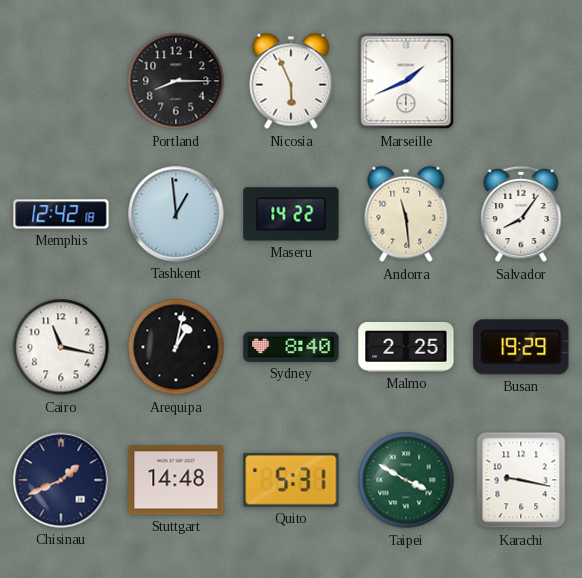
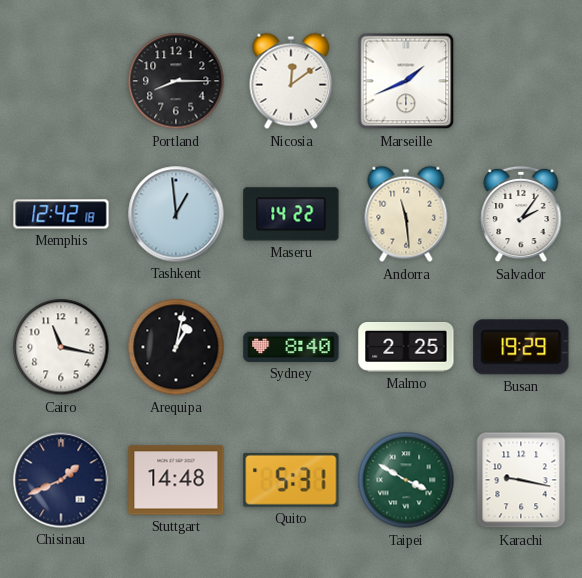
Nicosia: 5:56 -> 12:09
Salvador: 8:06 -> 2:06
